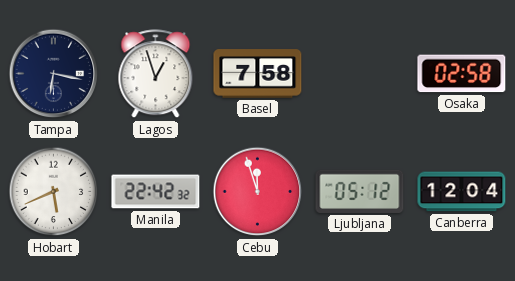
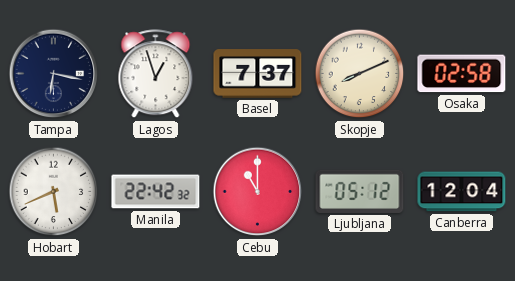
Basel: 7:58 -> 7:37
Skopje: none -> 8:11
Cebu: 11:57 -> 11:00
